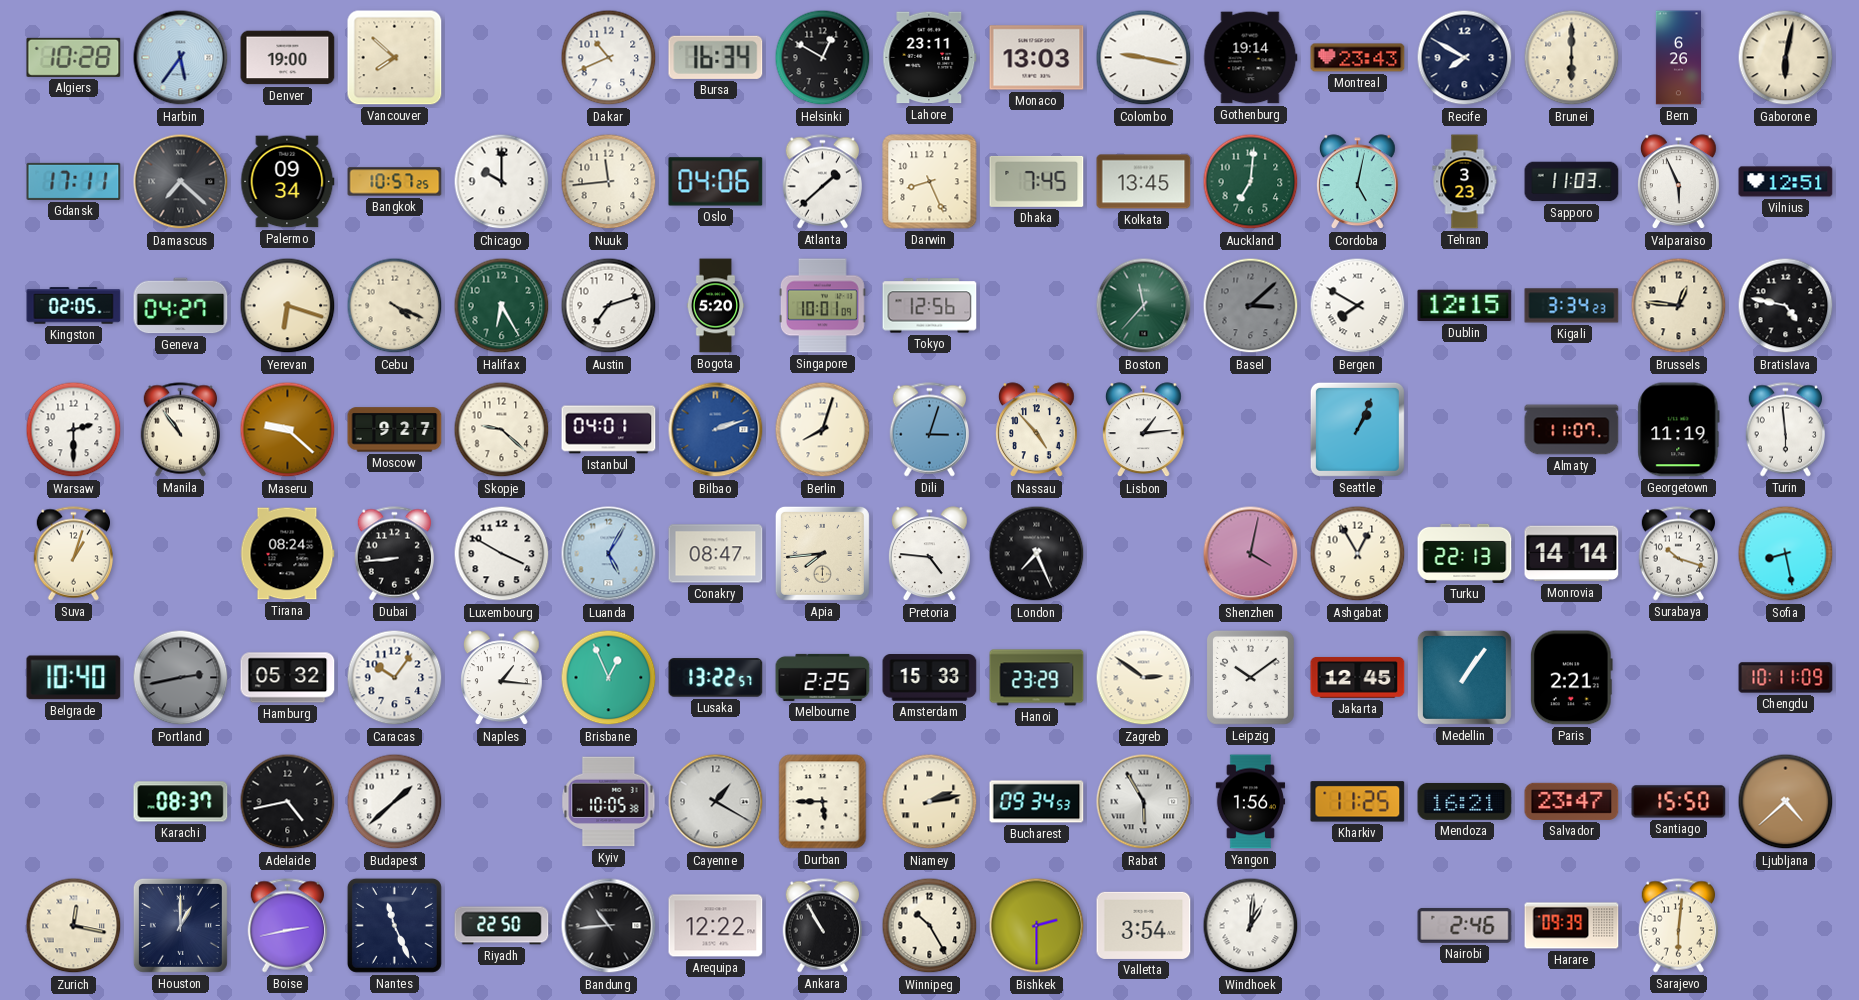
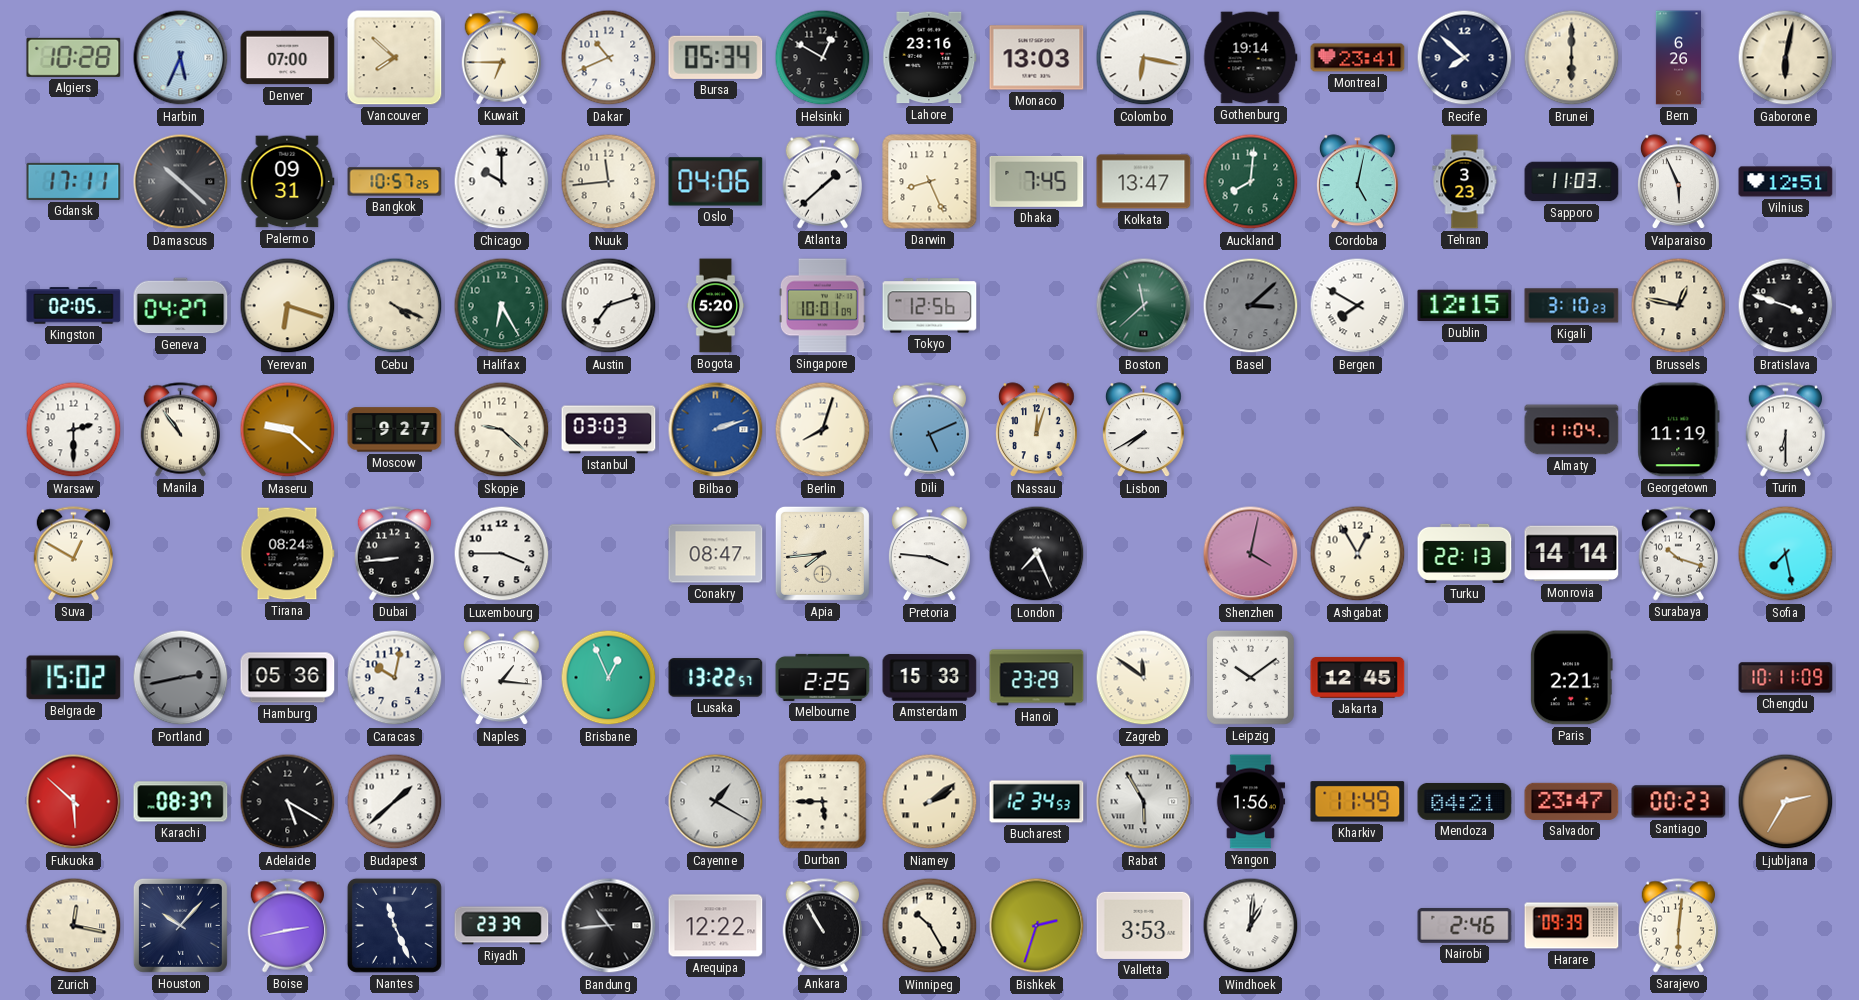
Harbin: 5:36 -> 5:34
Denver: 19:00 -> 07:00
Kuwait: none -> 6:45
Bursa: 16:34 -> 05:34
Lahore: 23:11 -> 23:16
Colombo: 9:17 -> 6:17
Montreal: 23:43 -> 23:41
Recife: 7:50 -> 7:52
Damascus: 7:22 -> 10:22
Palermo: 09:34 -> 09:31
Kolkata: 13:45 -> 13:47
Auckland: 7:01 -> 8:01
Boston: 11:37 -> 11:38
Kigali: 3:34 -> 3:10
Brussels: 12:46 -> 12:47
Bratislava: 4:47 -> 3:48
Istanbul: 04:01 -> 03:03
Dili: 3:03 -> 5:11
Nassau: 4:53 -> 12:03
Lisbon: 1:14 -> 7:40
Seattle: 1:04 -> none
Almaty: 11:07 -> 11:04
Turin: 5:59 -> 6:30
Suva: 1:03 -> 12:50
Luxembourg: 3:50 -> 3:45
Luanda: 5:05 -> none
Pretoria: 4:46 -> 3:46
Sofia: 8:28 -> 7:28
Belgrade: 10:40 -> 15:02
Hamburg: 05:32 -> 05:36
Caracas: 10:06 -> 10:02
Zagreb: 2:51 -> 11:51
Medellin: 1:06 -> none
Fukuoka: none -> 5:52
Adelaide: 4:43 -> 5:20
Kyiv: 10:05 -> none
Niamey: 2:13 -> 2:09
Bucharest: 09:34 -> 12:34
Kharkiv: 11:25 -> 11:49
Mendoza: 16:21 -> 04:21
Santiago: 15:50 -> 00:23
Ljubljana: 4:38 -> 2:35
Houston: 1:00 -> 10:07
Riyadh: 22:50 -> 23:39
Bishkek: 2:30 -> 2:33
Valletta: 3:54 -> 3:53
